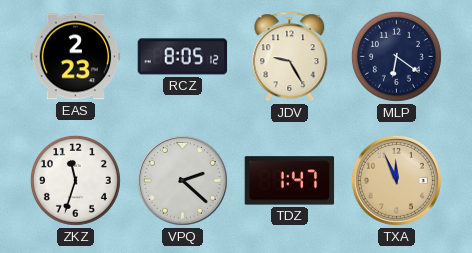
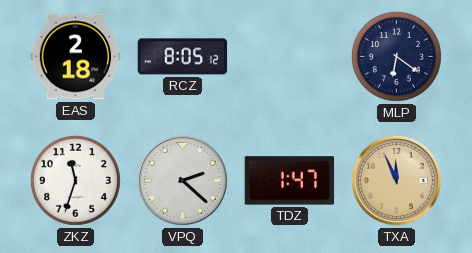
EAS: 2:23 -> 2:18
JDV: 9:25 -> none
